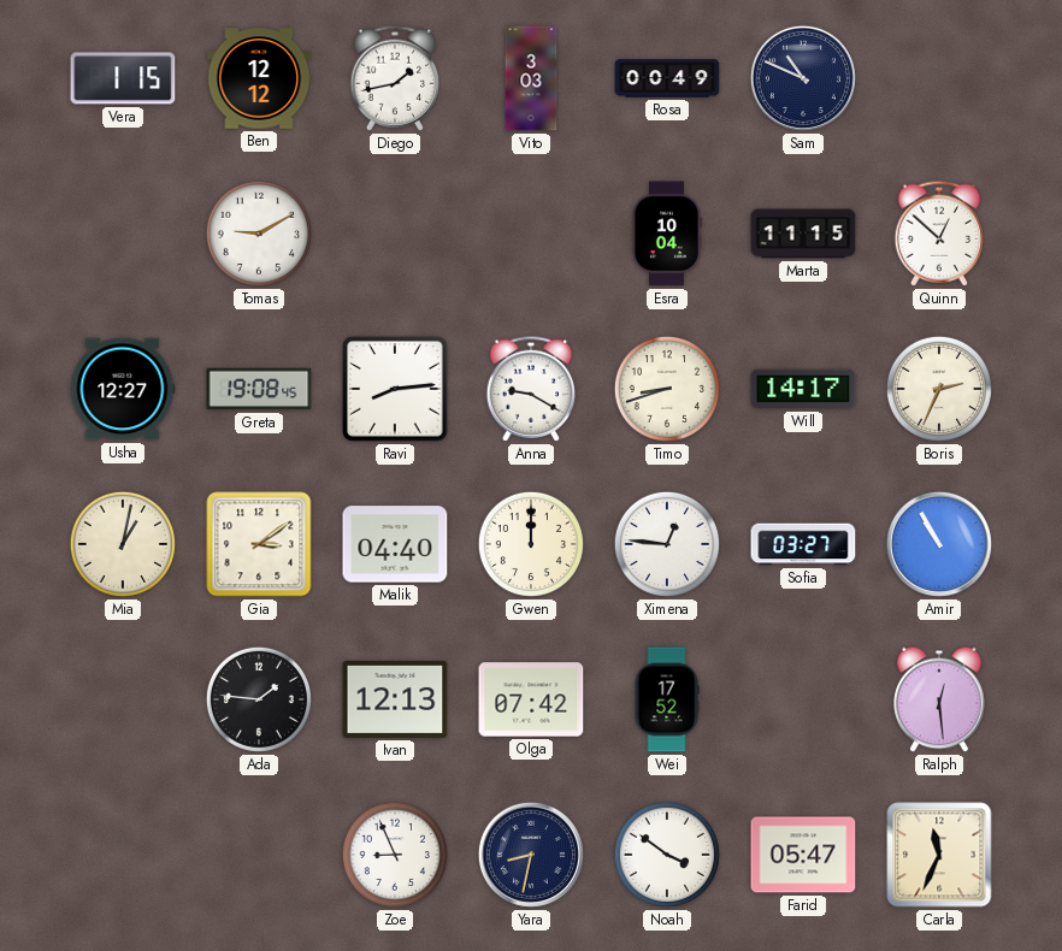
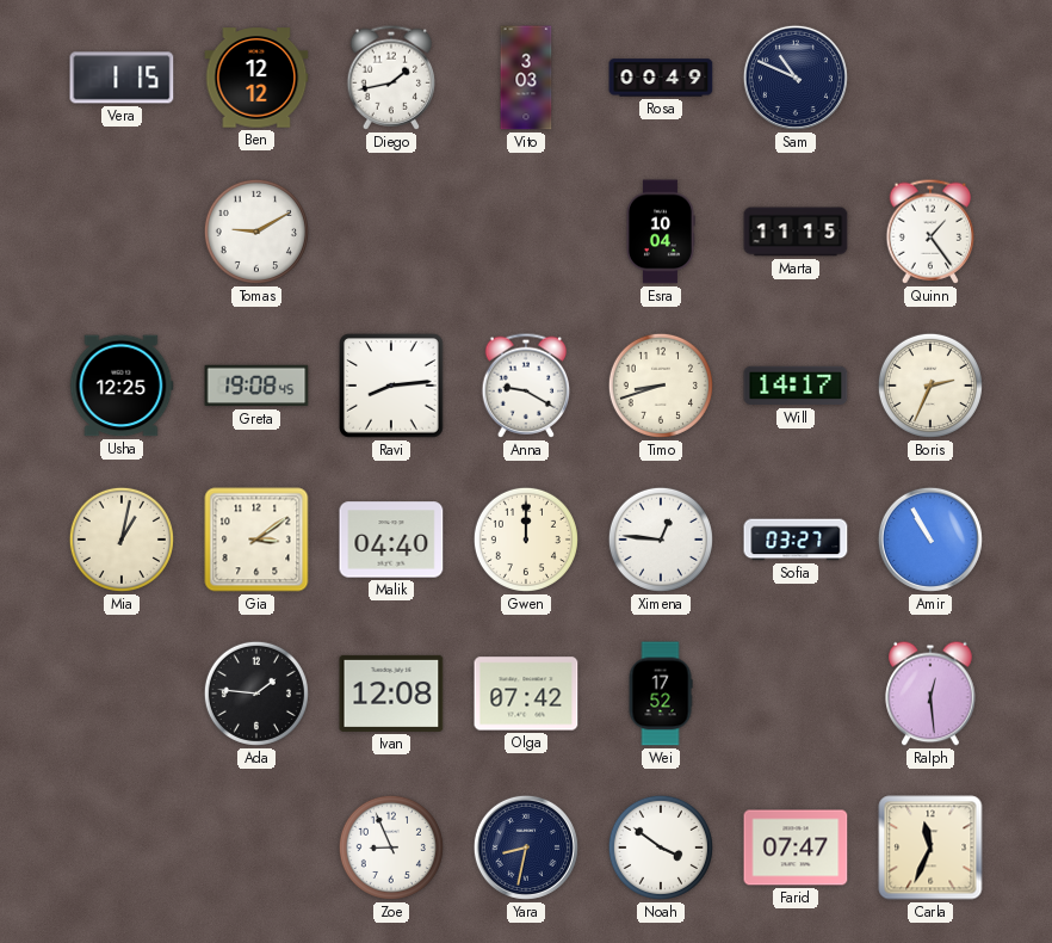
Quinn: 12:52 -> 1:24
Usha: 12:27 -> 12:25
Ivan: 12:13 -> 12:08
Farid: 05:47 -> 07:47
